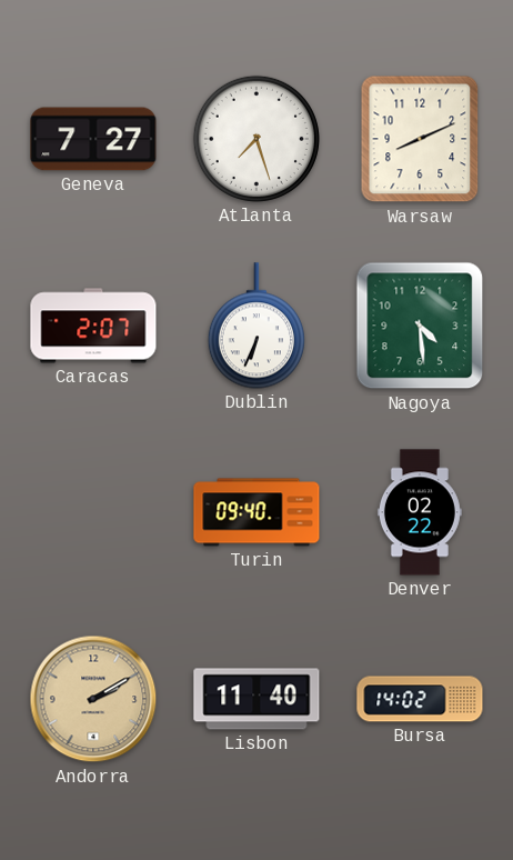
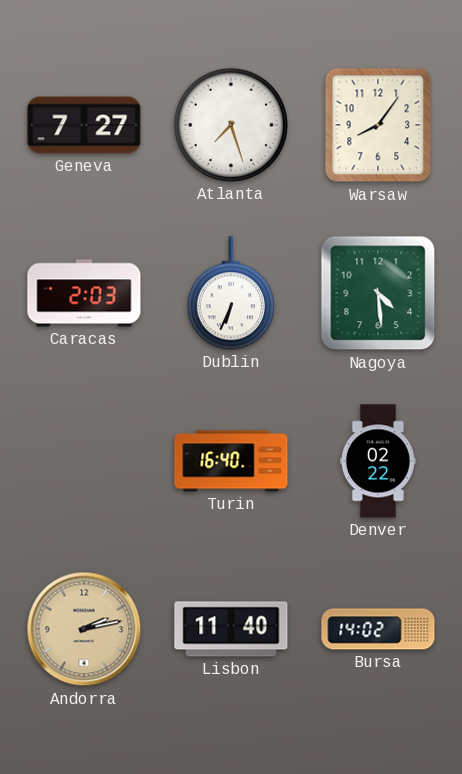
Warsaw: 8:11 -> 8:06
Caracas: 2:07 -> 2:03
Turin: 09:40 -> 16:40
Andorra: 2:10 -> 2:13
